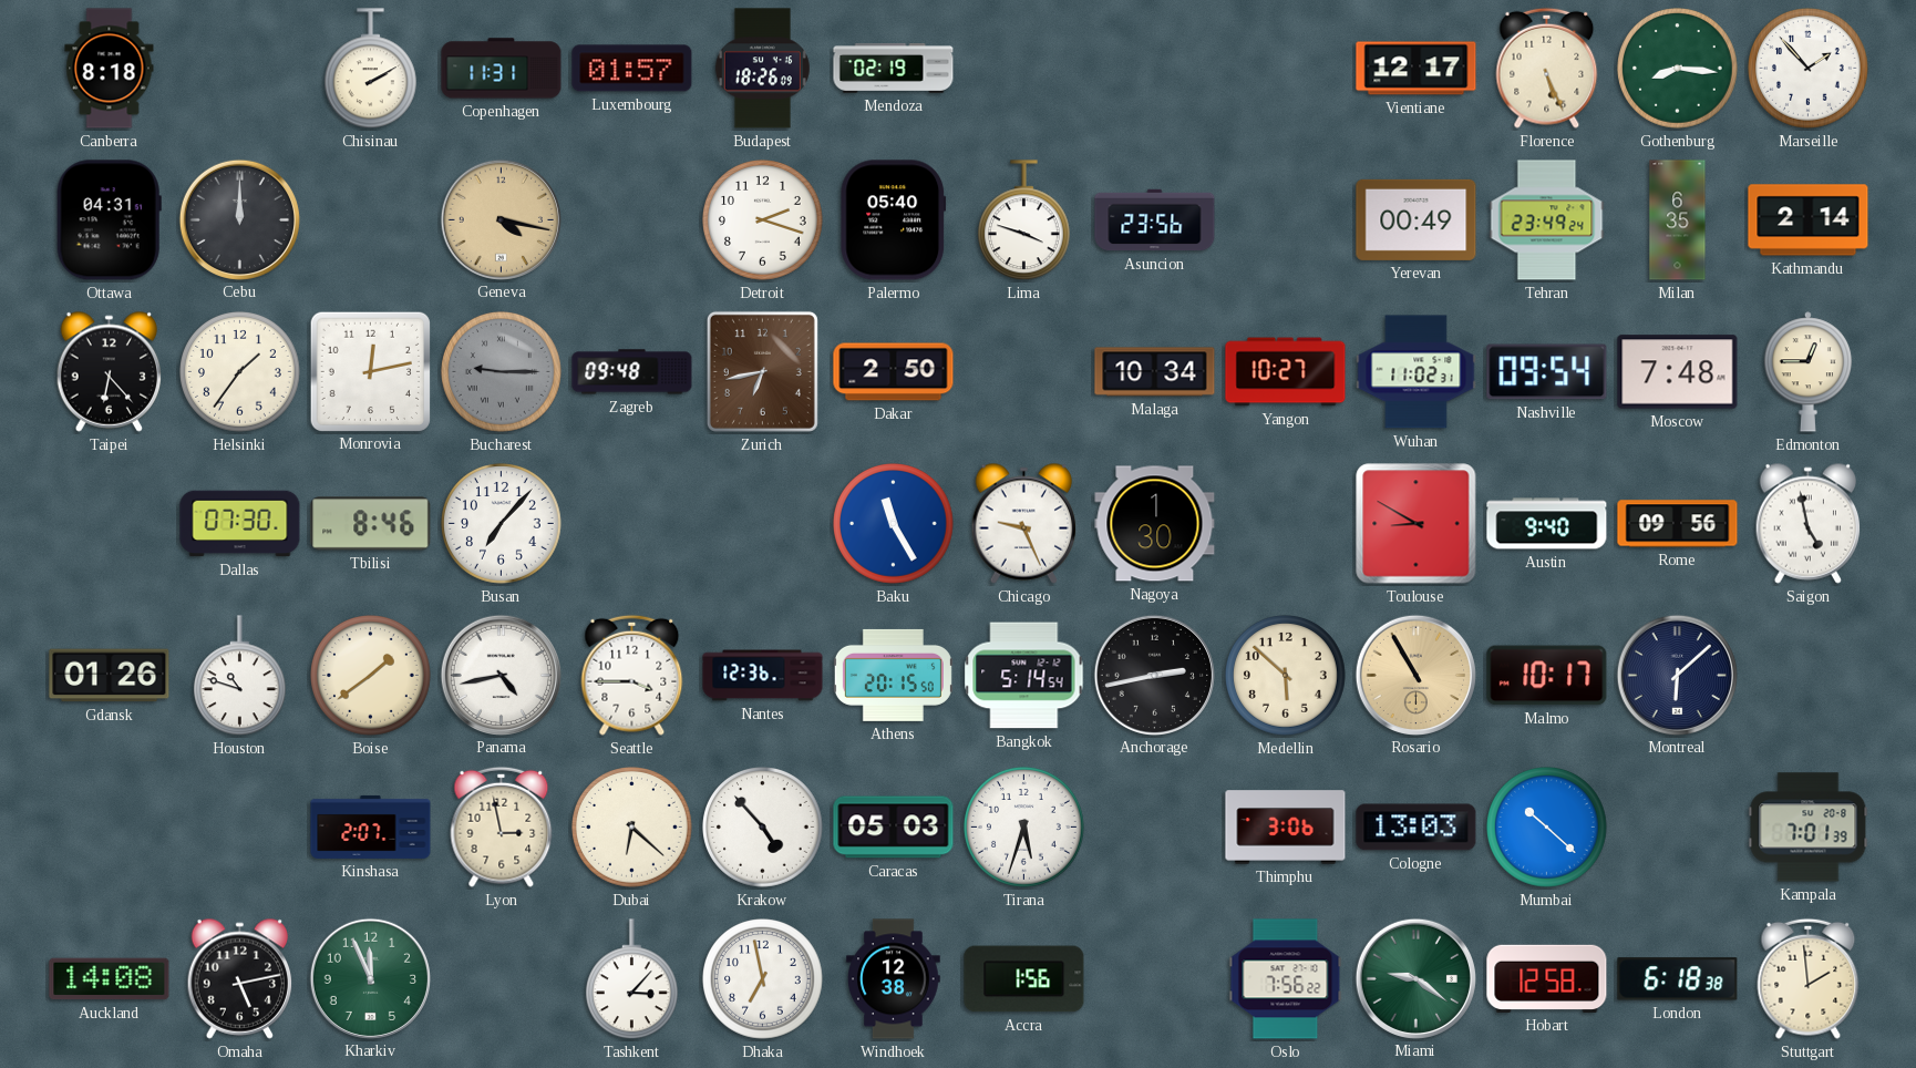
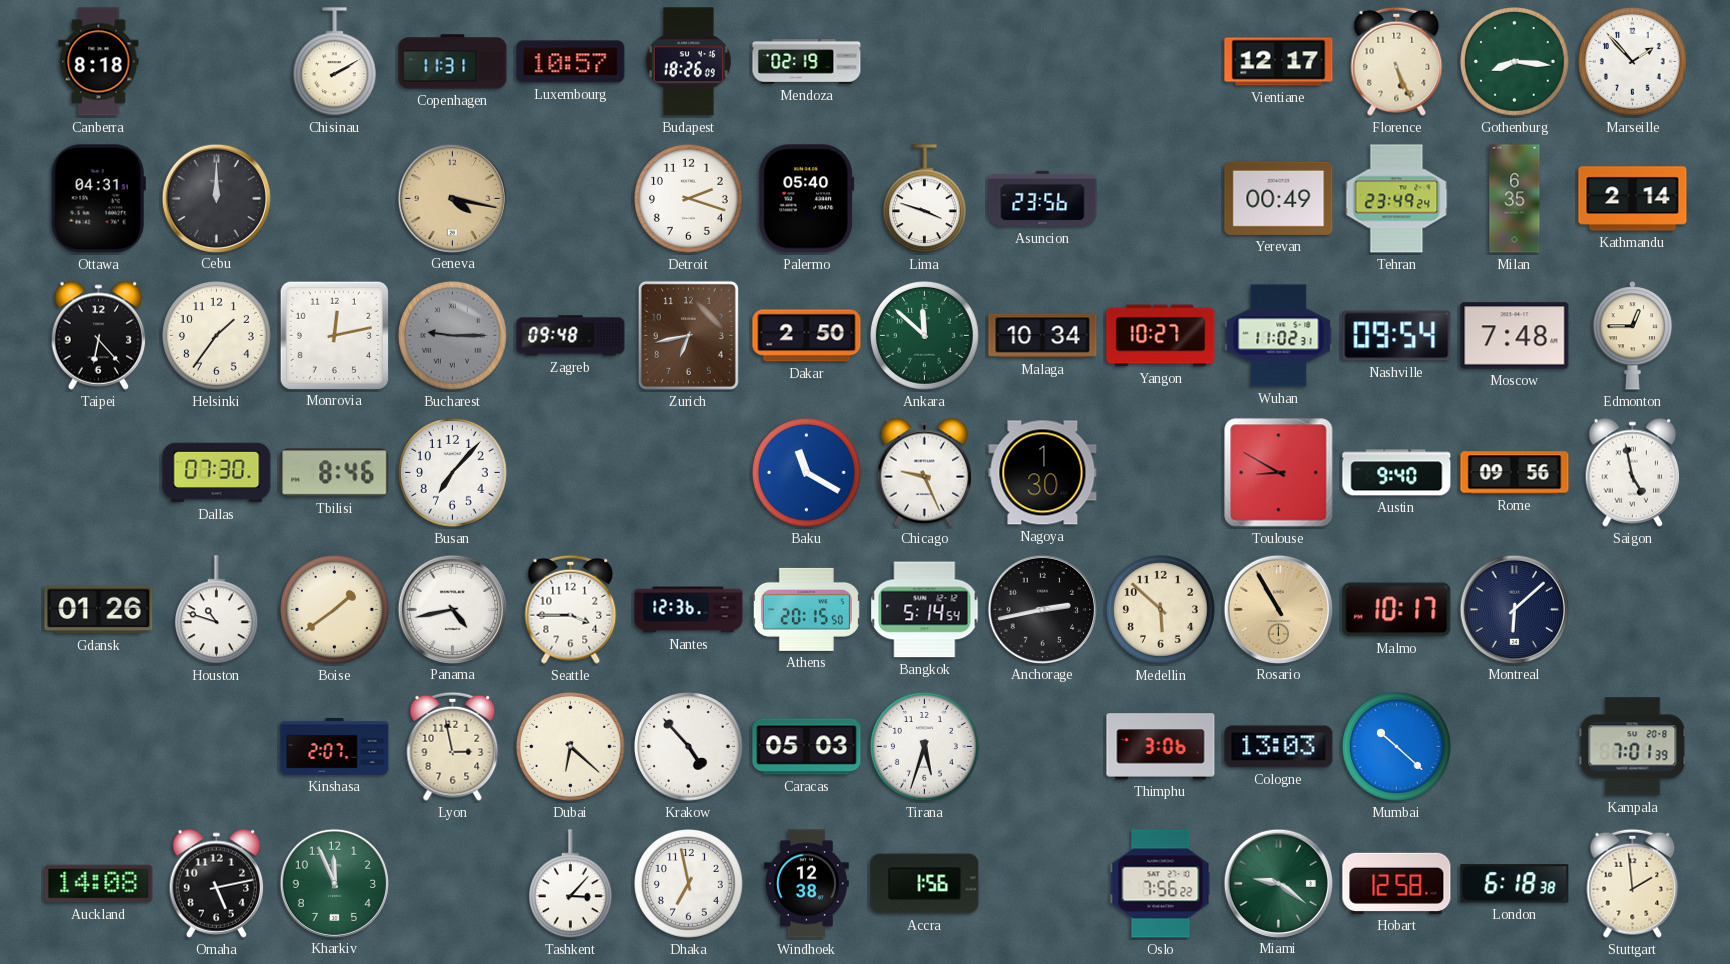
Luxembourg: 01:57 -> 10:57
Ankara: none -> 11:52
Baku: 11:25 -> 11:20
